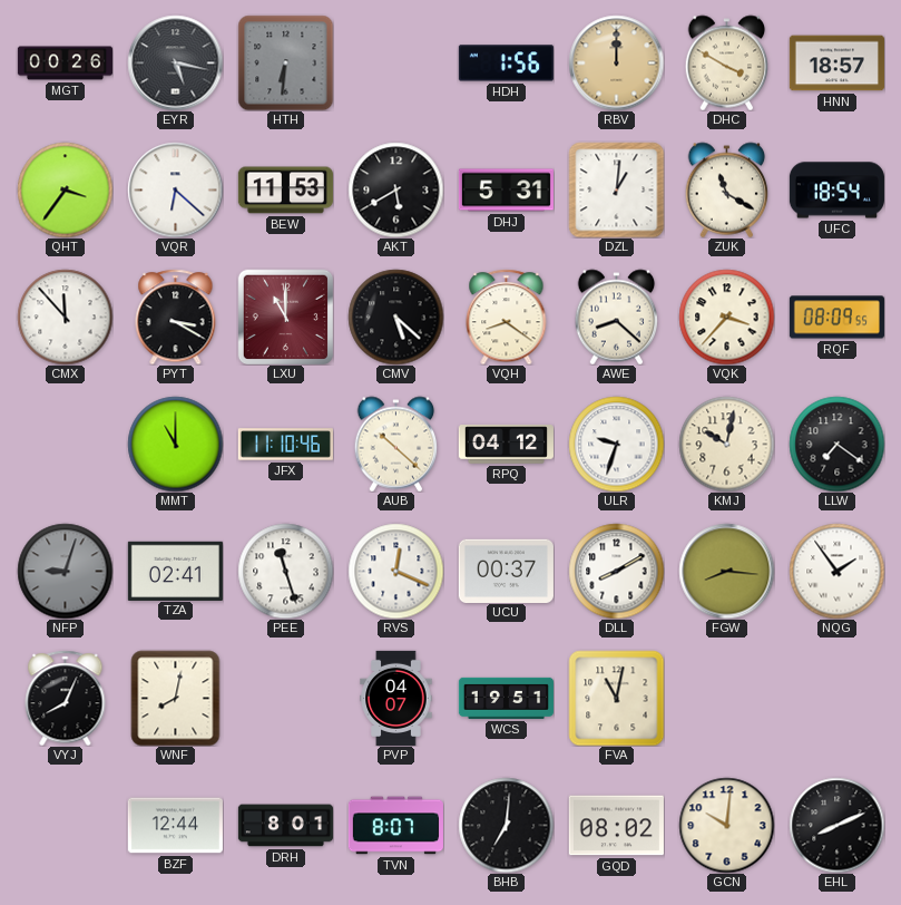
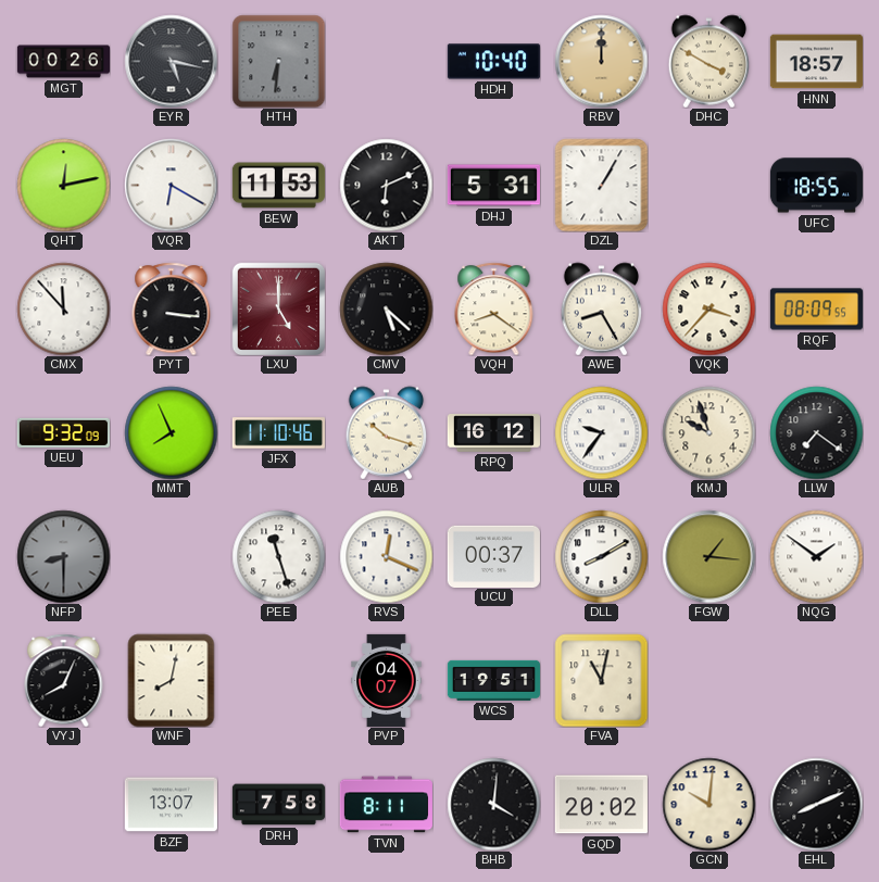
HDH: 1:56 -> 10:40
QHT: 3:36 -> 12:13
VQR: 6:22 -> 6:20
AKT: 5:40 -> 6:11
DZL: 1:01 -> 1:05
ZUK: 11:20 -> none
UFC: 18:54 -> 18:55
PYT: 3:20 -> 3:16
LXU: 11:00 -> 5:00
AWE: 8:22 -> 8:25
UEU: none -> 9:32
MMT: 11:00 -> 7:56
AUB: 10:22 -> 10:18
RPQ: 04:12 -> 16:12
ULR: 9:33 -> 9:36
KMJ: 10:02 -> 9:57
NFP: 9:03 -> 8:30
TZA: 02:41 -> none
FGW: 8:16 -> 1:16
NQG: 1:54 -> 1:51
BZF: 12:44 -> 13:07
DRH: 8:01 -> 7:58
TVN: 8:07 -> 8:11
BHB: 7:01 -> 4:01
GQD: 08:02 -> 20:02
